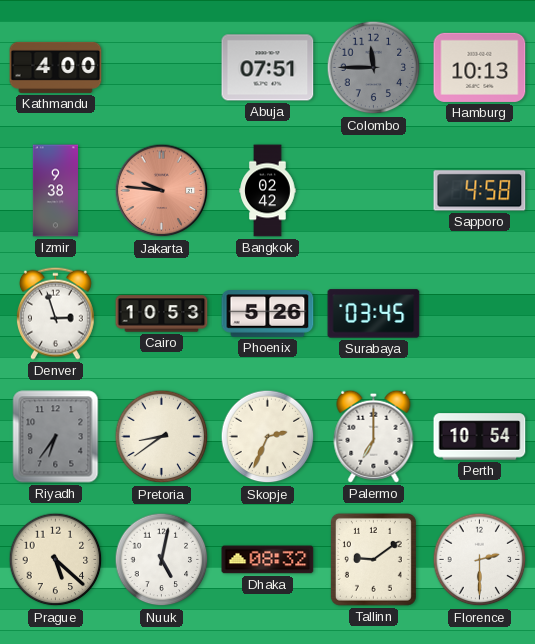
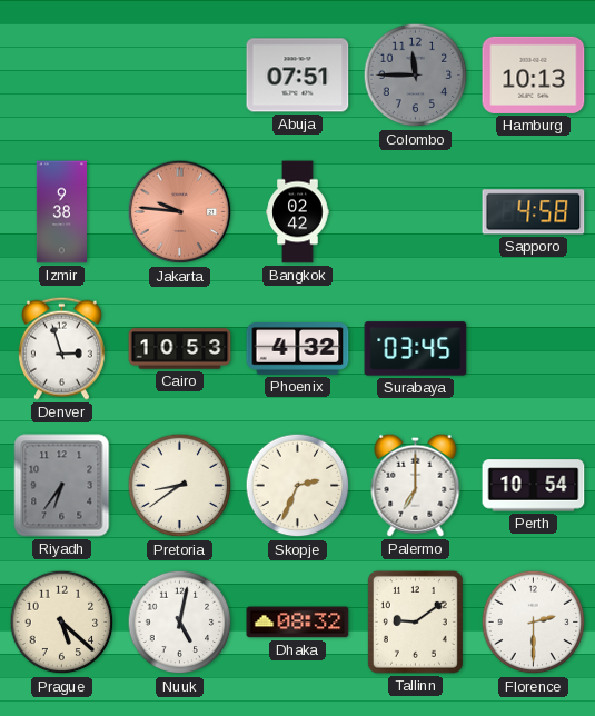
Kathmandu: 4:00 -> none
Phoenix: 5:26 -> 4:32
